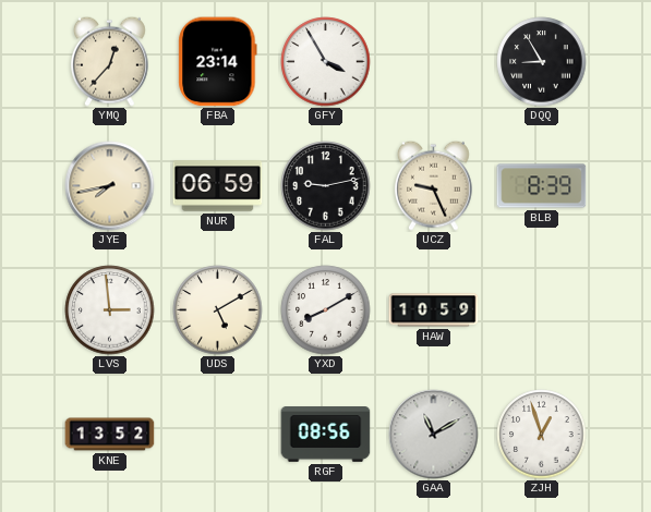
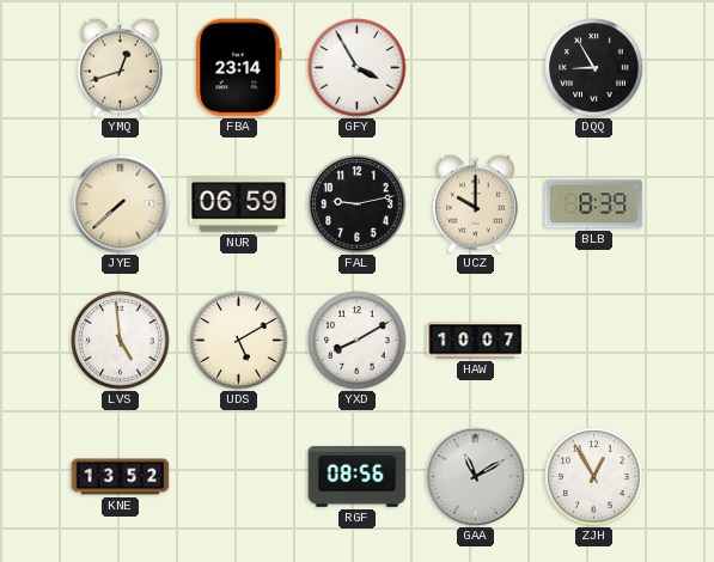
YMQ: 12:37 -> 12:42
JYE: 7:43 -> 7:38
UCZ: 9:26 -> 10:00
LVS: 2:59 -> 4:59
HAW: 10:59 -> 10:07
ZJH: 12:57 -> 12:55
